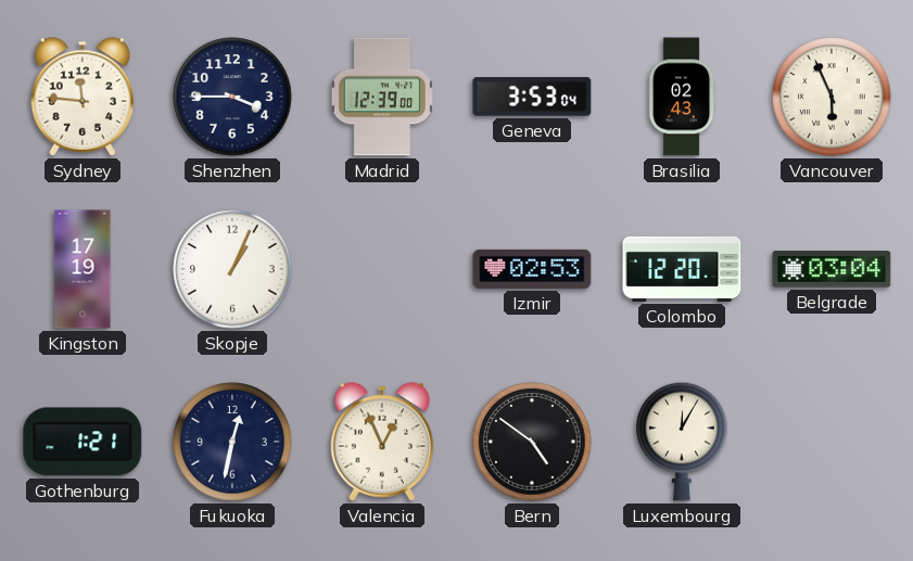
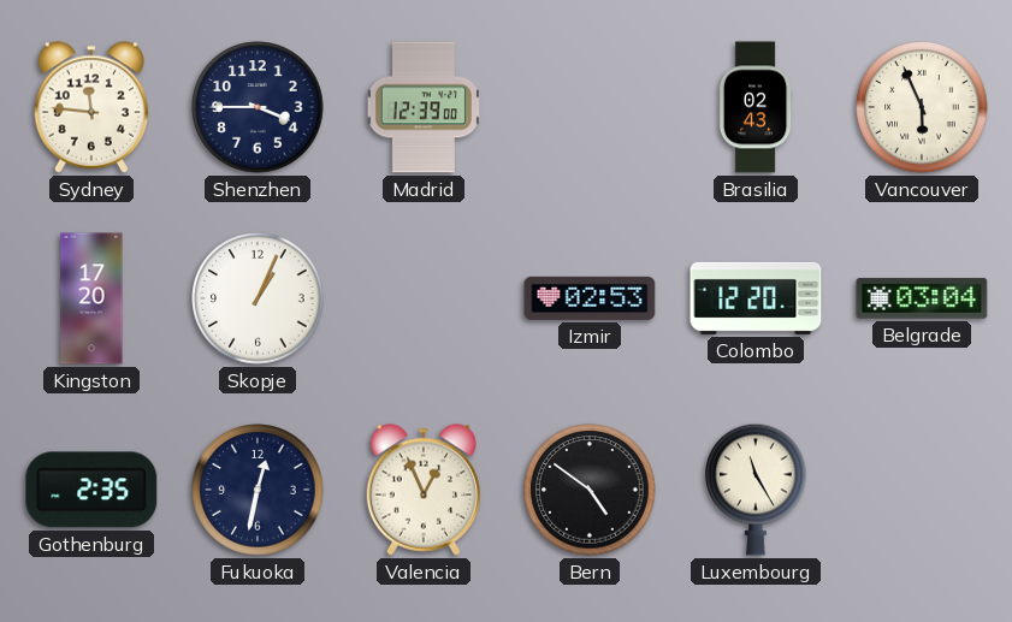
Geneva: 3:53 -> none
Kingston: 17:19 -> 17:20
Gothenburg: 1:21 -> 2:35
Luxembourg: 12:05 -> 11:25
